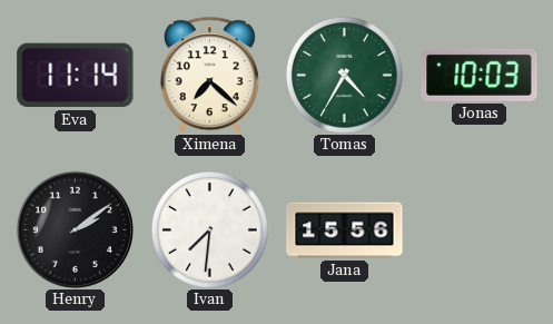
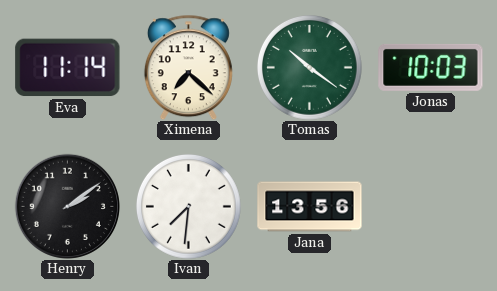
Tomas: 4:35 -> 10:21
Jana: 15:56 -> 13:56
